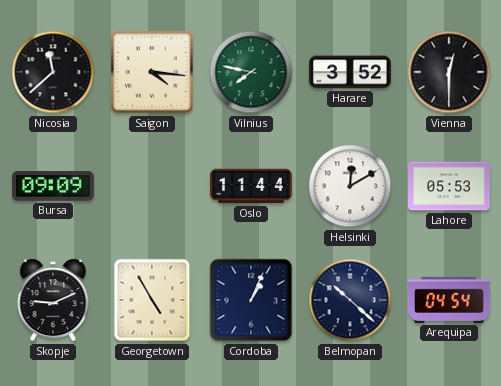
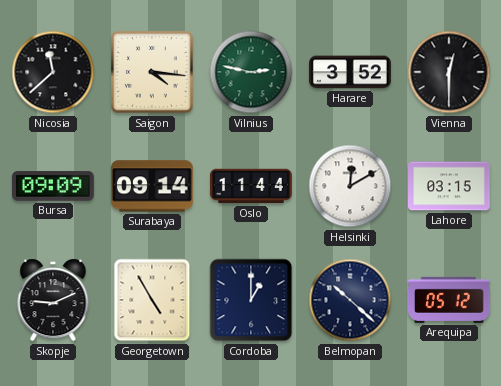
Vilnius: 7:47 -> 2:47
Surabaya: none -> 09:14
Lahore: 05:53 -> 03:15
Cordoba: 1:04 -> 1:00
Arequipa: 04:54 -> 05:12
